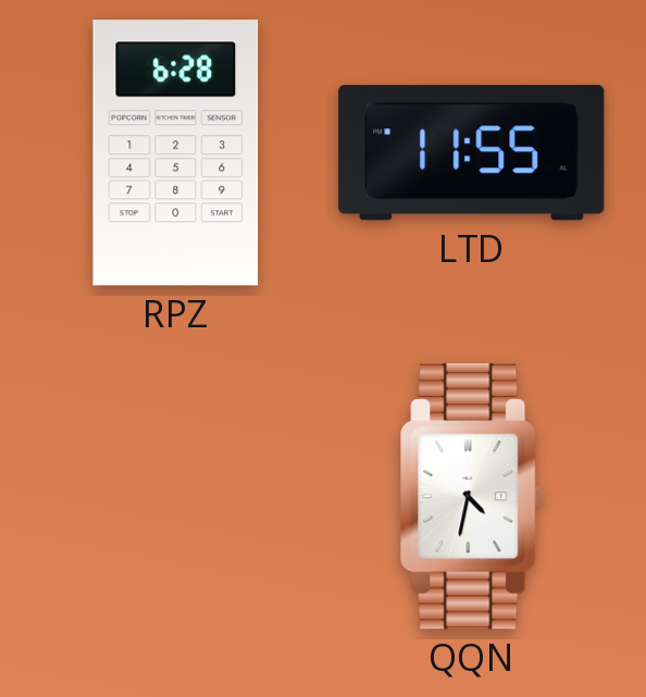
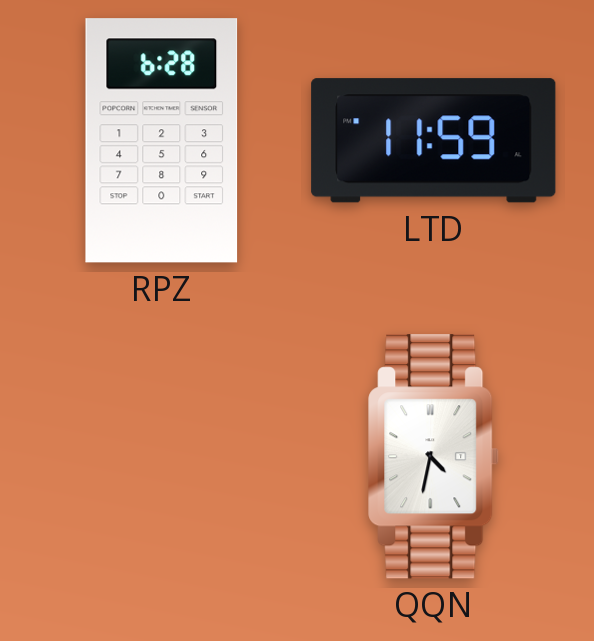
LTD: 11:55 -> 11:59
